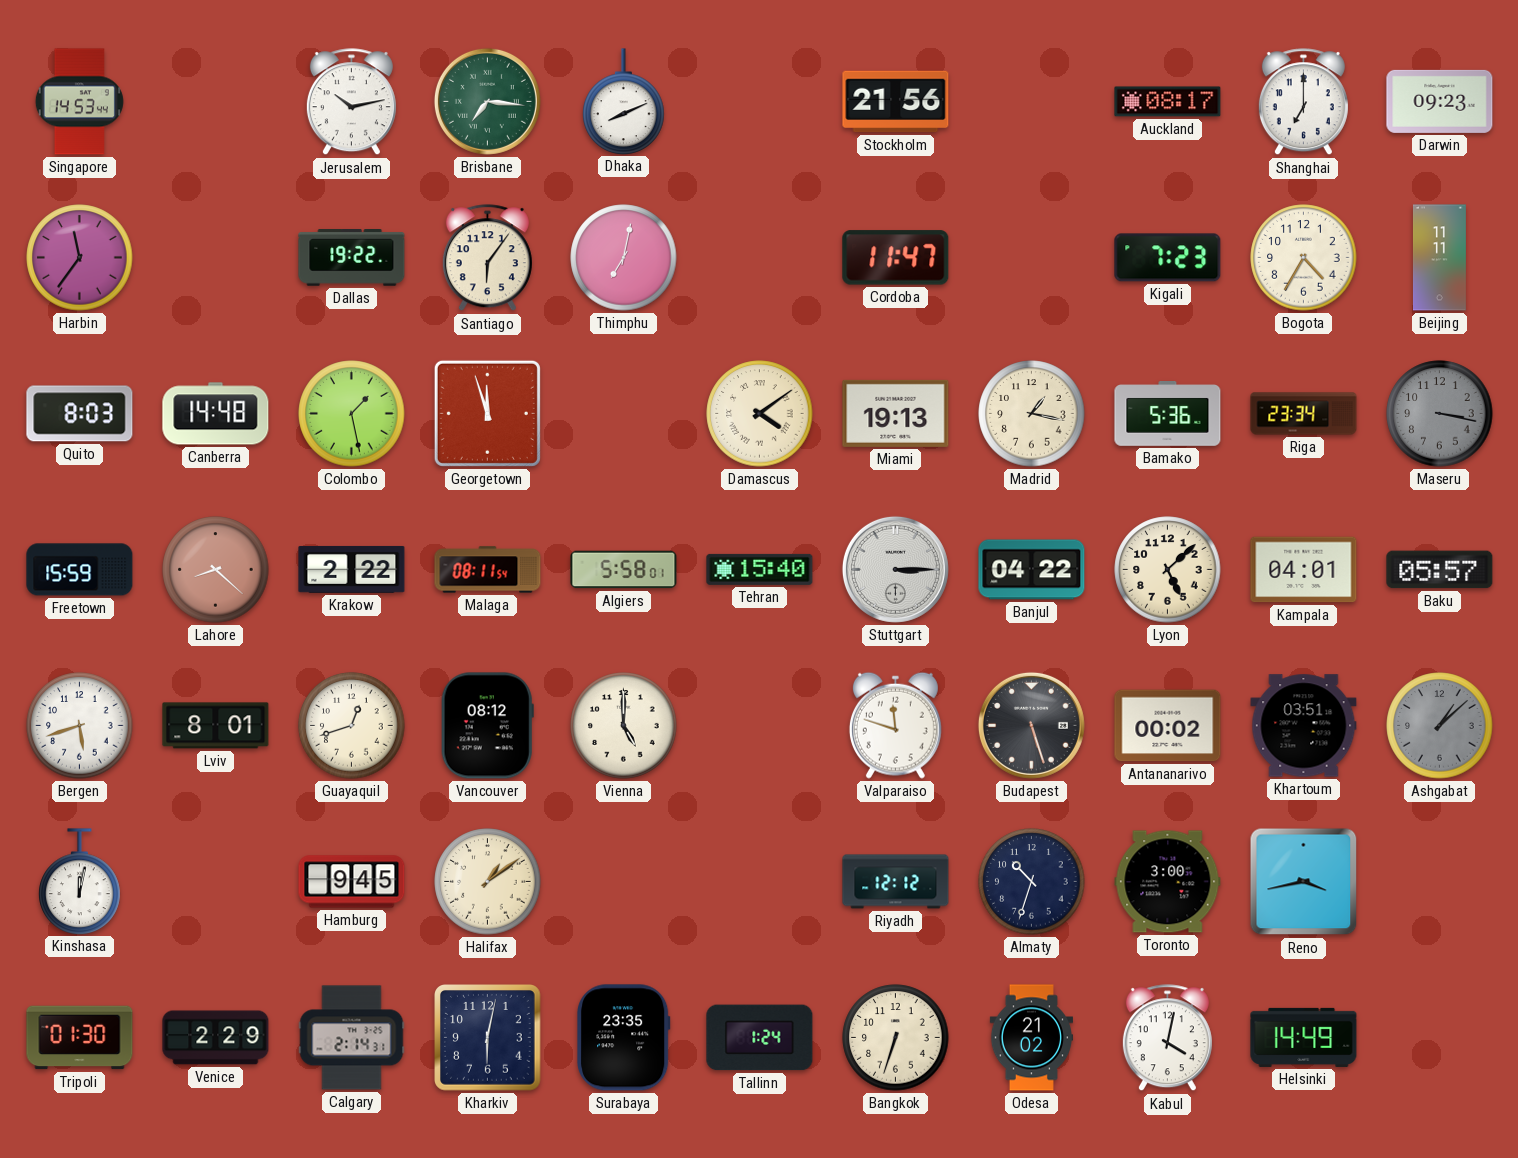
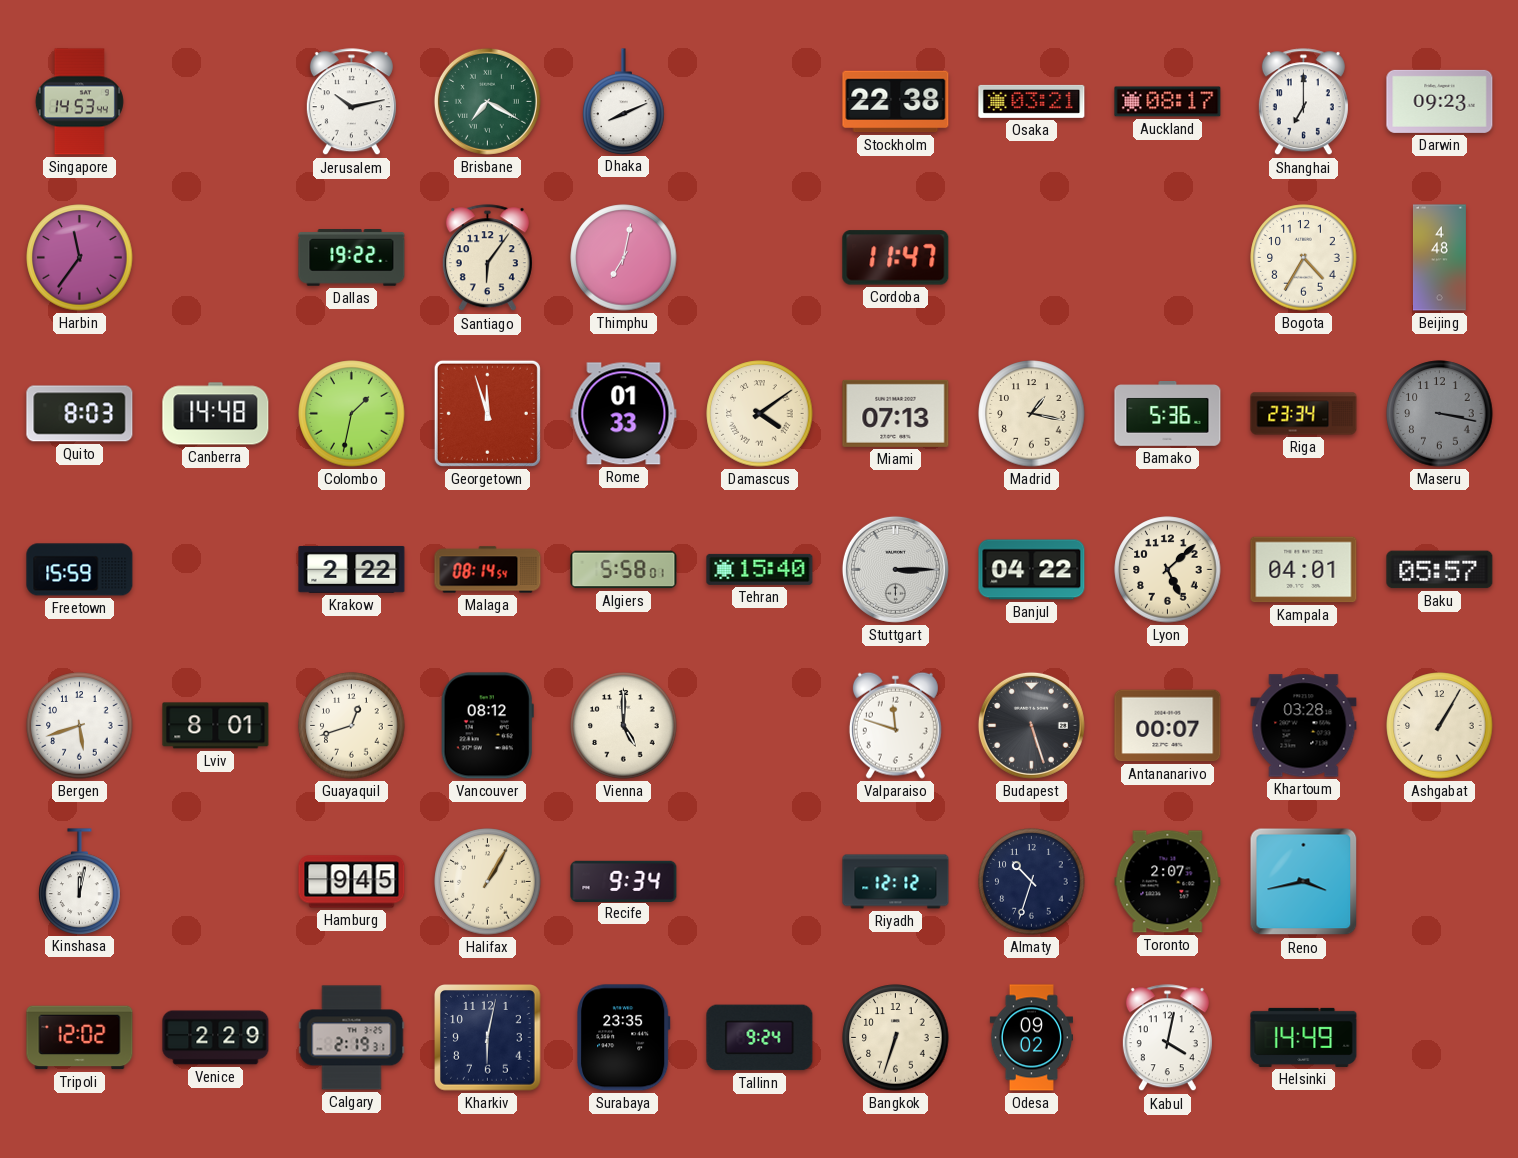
Brisbane: 7:16 -> 7:20
Stockholm: 21:56 -> 22:38
Osaka: none -> 03:21
Kigali: 7:23 -> none
Beijing: 11:11 -> 4:48
Colombo: 1:28 -> 1:32
Rome: none -> 01:33
Miami: 19:13 -> 07:13
Lahore: 8:22 -> none
Malaga: 08:11 -> 08:14
Antananarivo: 00:02 -> 00:07
Khartoum: 03:51 -> 03:28
Ashgabat: 1:08 -> 1:05
Ashgabat dial: grey -> cream
Halifax: 1:09 -> 1:05
Recife: none -> 9:34
Toronto: 3:00 -> 2:07
Tripoli: 01:30 -> 12:02
Calgary: 2:14 -> 2:19
Tallinn: 1:24 -> 9:24
Odesa: 21:02 -> 09:02
